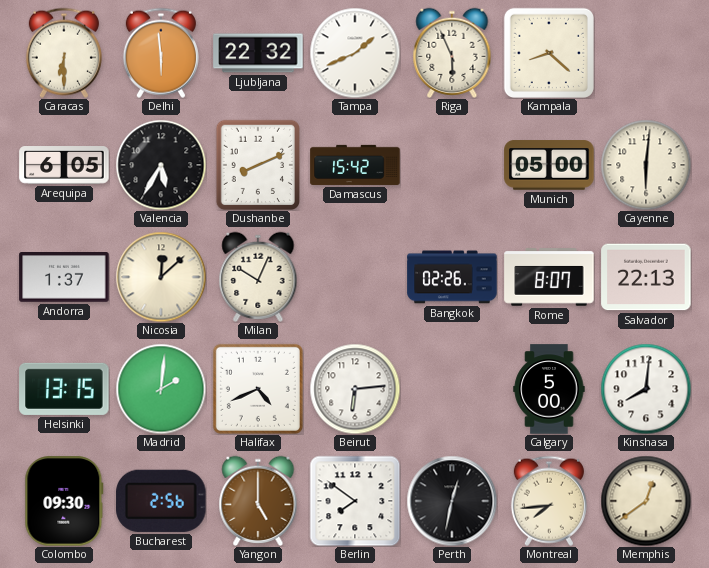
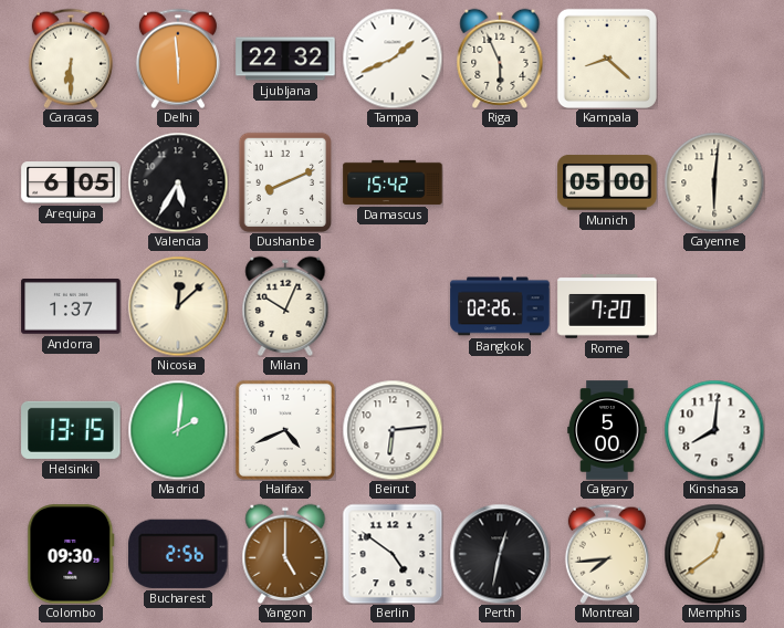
Rome: 8:07 -> 7:20
Salvador: 22:13 -> none
Berlin: 7:51 -> 4:51
